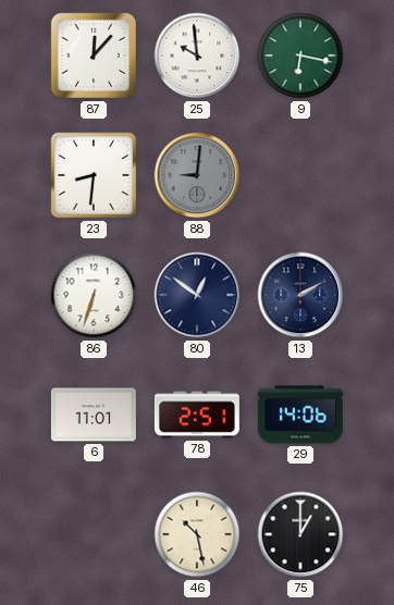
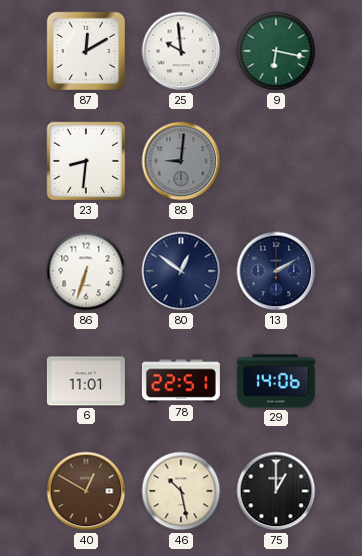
87: 12:07 -> 12:10
78: 2:51 -> 22:51
40: none -> 12:50
